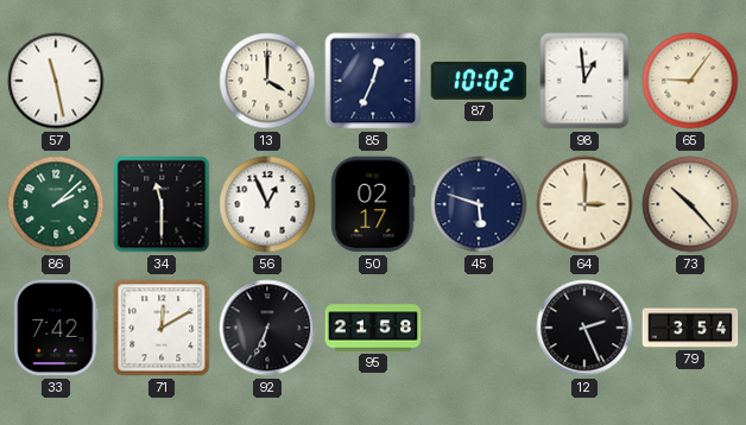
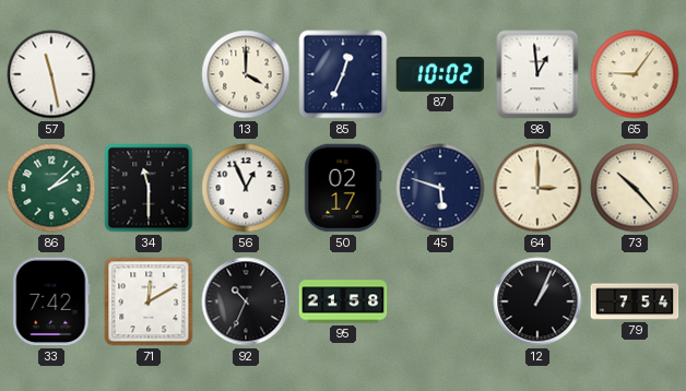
92: 6:34 -> 10:34
12: 2:26 -> 1:04
79: 3:54 -> 7:54
